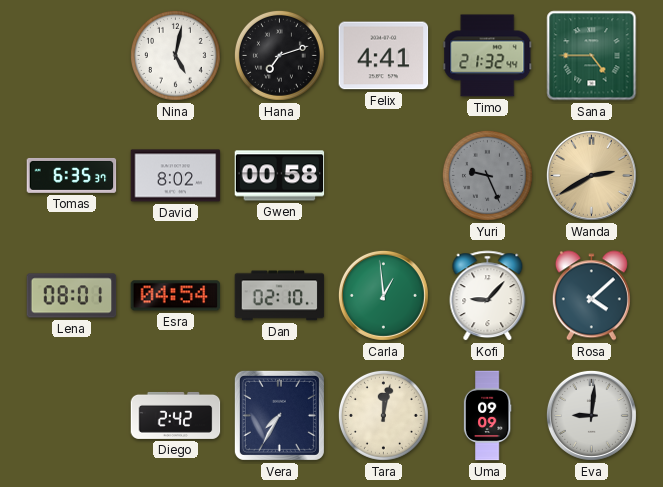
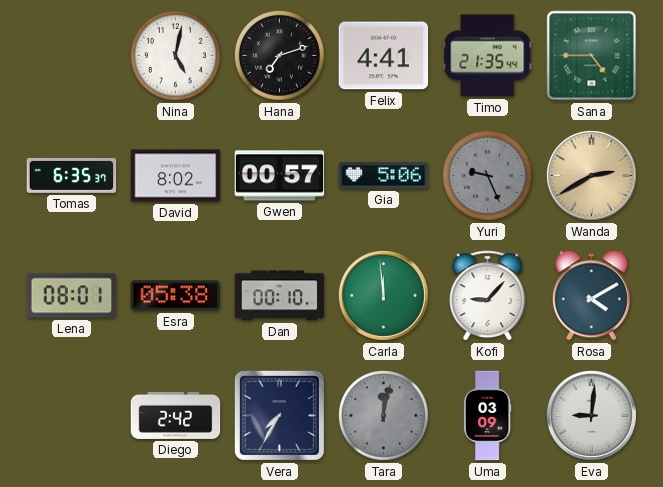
Timo: 21:32 -> 21:35
Gwen: 00:58 -> 00:57
Gia: none -> 5:06
Esra: 04:54 -> 05:38
Dan: 02:10 -> 00:10
Carla: 12:59 -> 11:59
Rosa: 4:08 -> 4:10
Tara dial: cream -> grey
Uma: 09:09 -> 03:09
